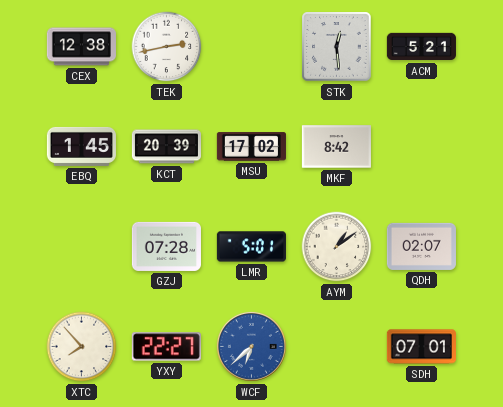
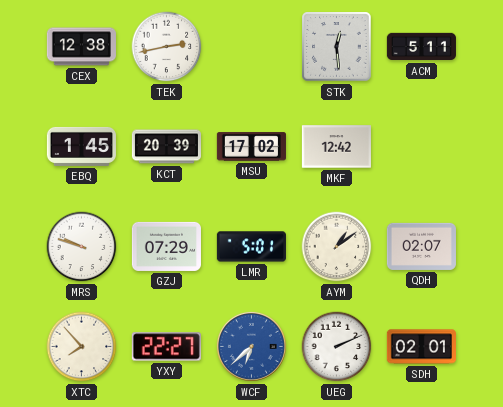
ACM: 5:21 -> 5:11
MKF: 8:42 -> 12:42
MRS: none -> 9:48
GZJ: 07:28 -> 07:29
UEG: none -> 2:11
SDH: 07:01 -> 02:01
